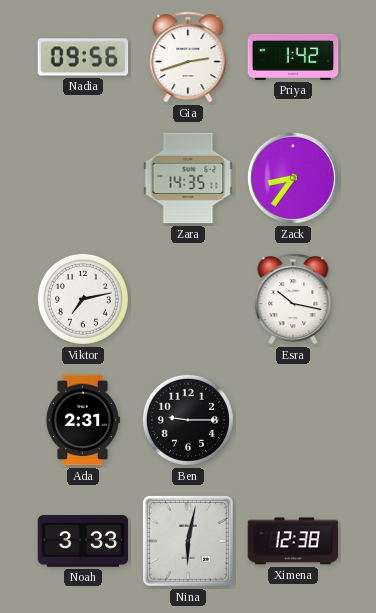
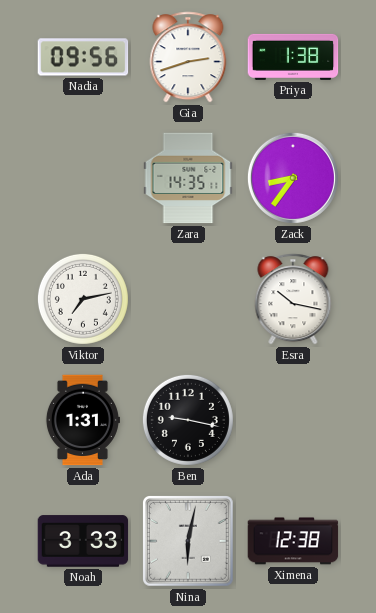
Priya: 1:42 -> 1:38
Ada: 2:31 -> 1:31
Ben: 9:15 -> 9:17
